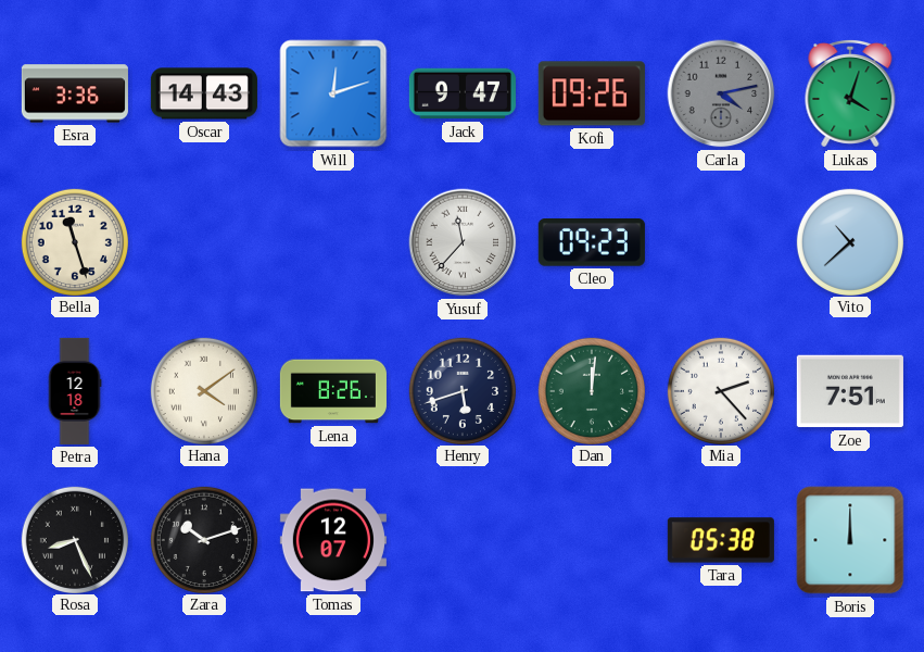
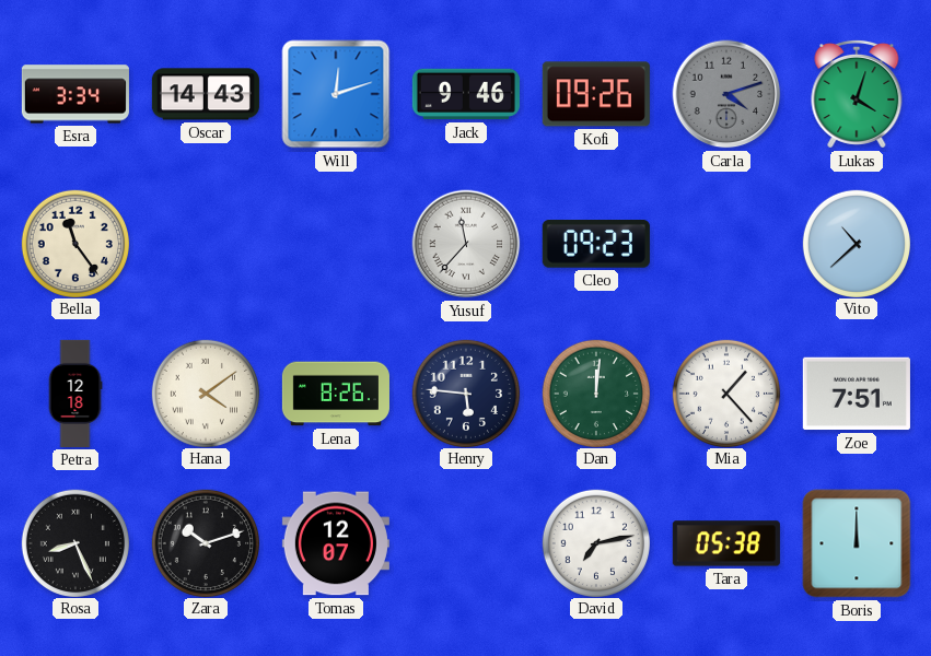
Esra: 3:36 -> 3:34
Jack: 9:47 -> 9:46
Carla: 4:13 -> 4:12
Bella: 11:27 -> 11:24
Henry: 5:42 -> 5:46
Mia: 2:23 -> 1:23
David: none -> 7:13
